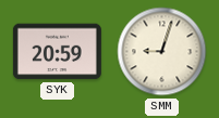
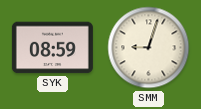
SYK: 20:59 -> 08:59
